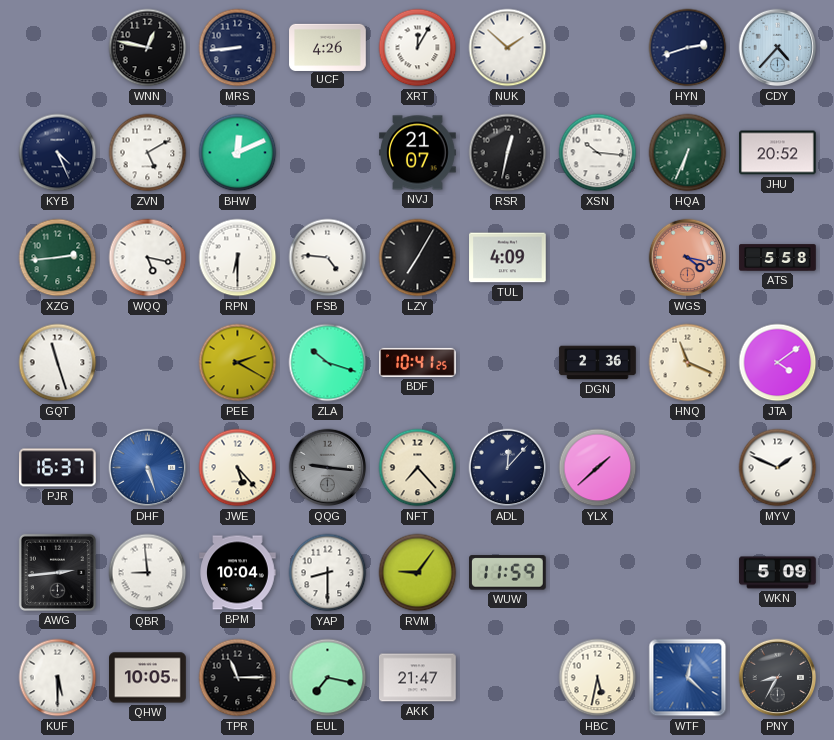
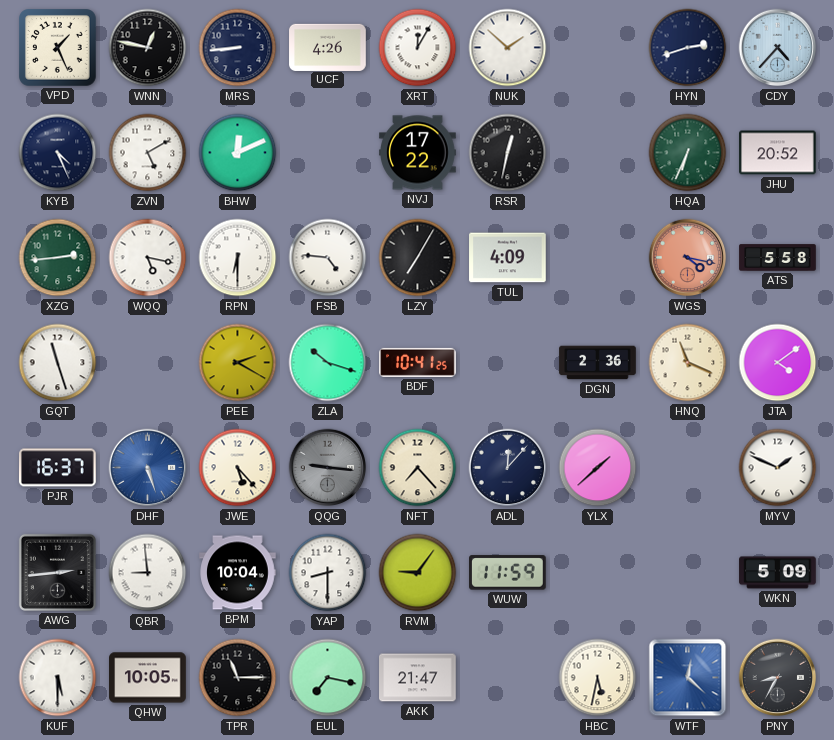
VPD: none -> 1:26
NVJ: 21:07 -> 17:22
XSN: 10:16 -> none
